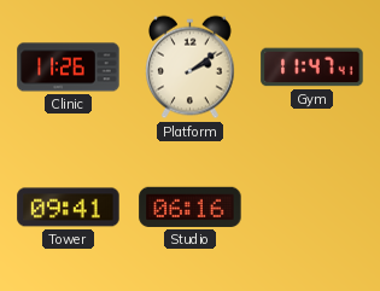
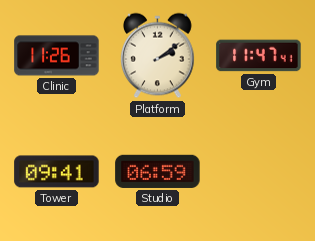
Studio: 06:16 -> 06:59
